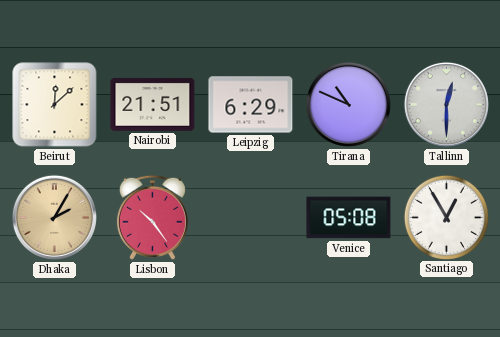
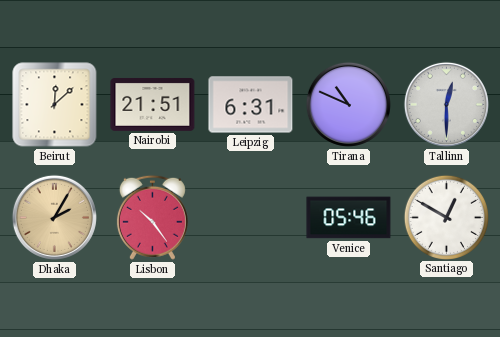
Leipzig: 6:29 -> 6:31
Venice: 05:08 -> 05:46
Santiago: 12:55 -> 12:50
